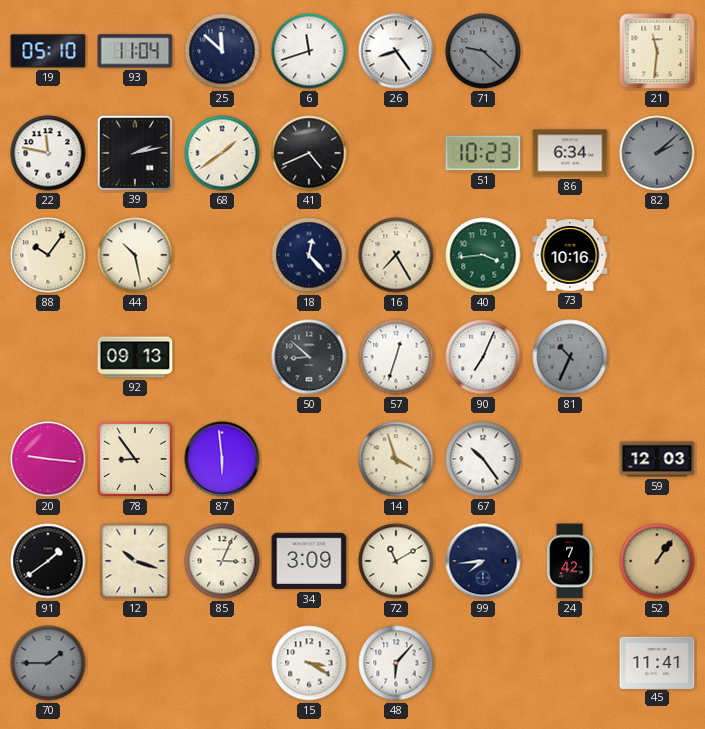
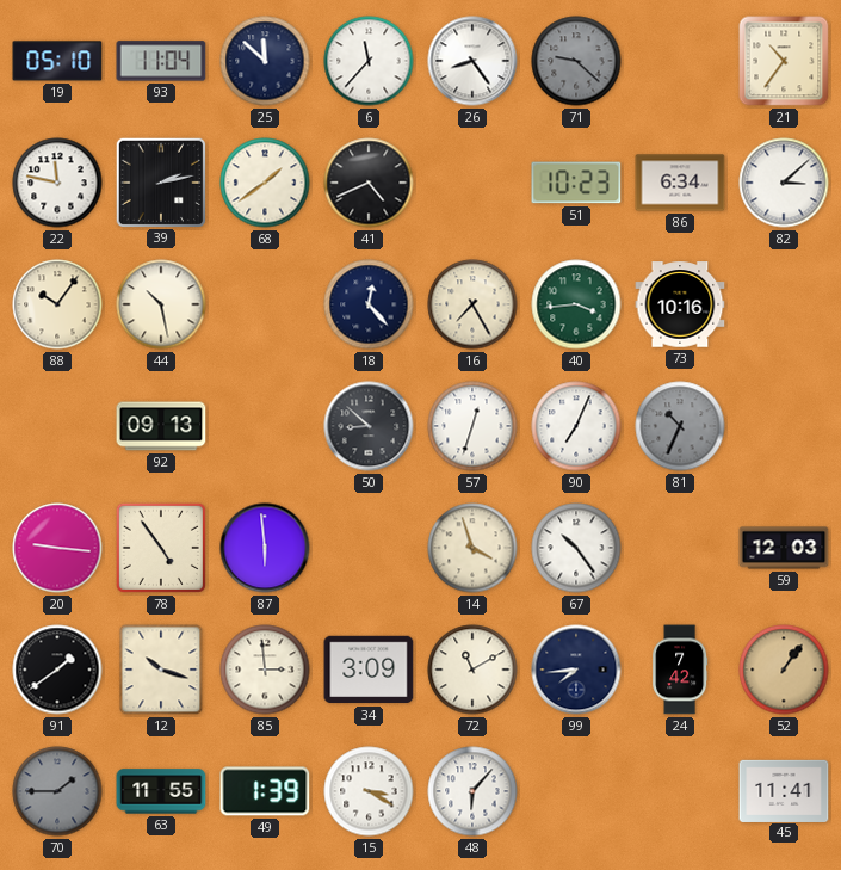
6: 11:42 -> 11:37
21: 11:31 -> 10:36
82: 2:08 -> 3:08
82 dial: grey -> white
78: 8:54 -> 4:54
85: 3:04 -> 2:59
63: none -> 11:55
49: none -> 1:39
